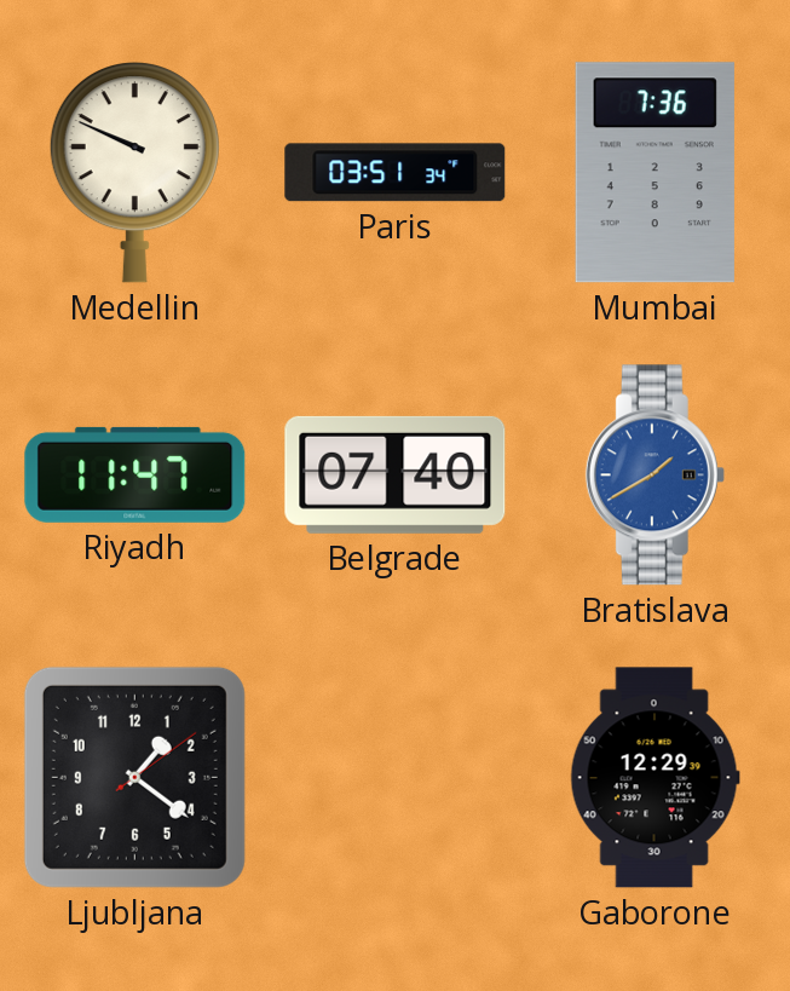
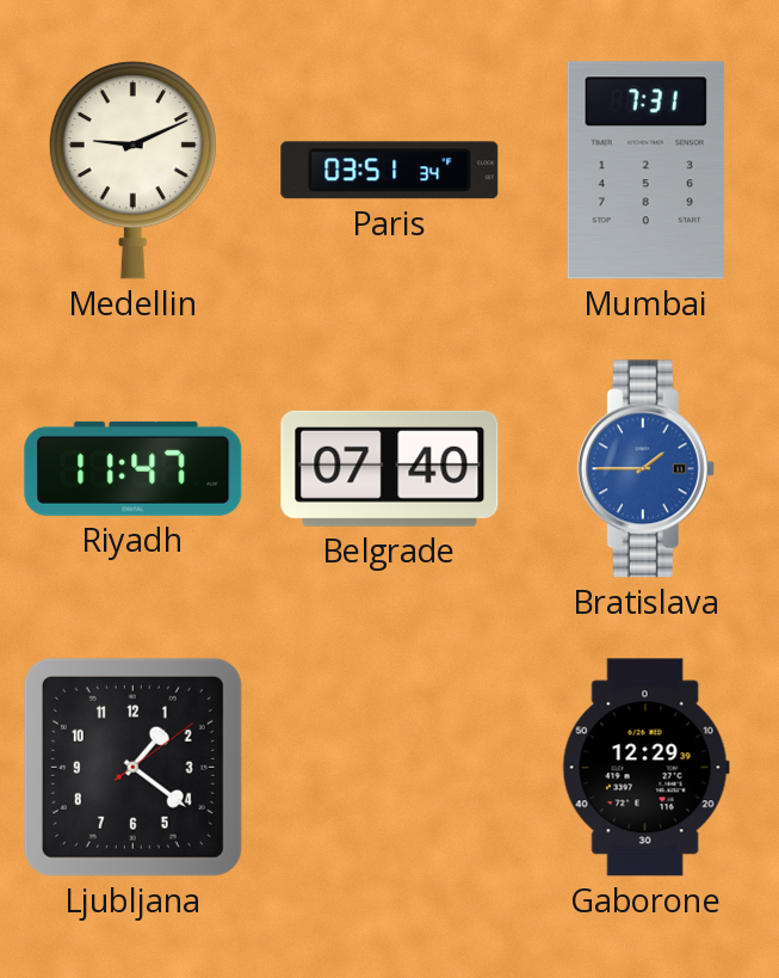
Medellin: 9:49 -> 9:11
Mumbai: 7:36 -> 7:31
Bratislava: 1:40 -> 1:45
